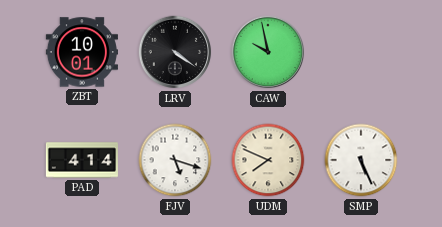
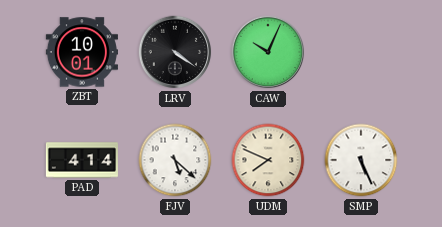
CAW: 9:58 -> 10:04
FJV: 5:18 -> 5:22
